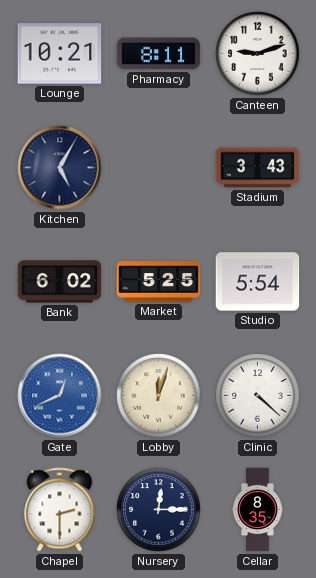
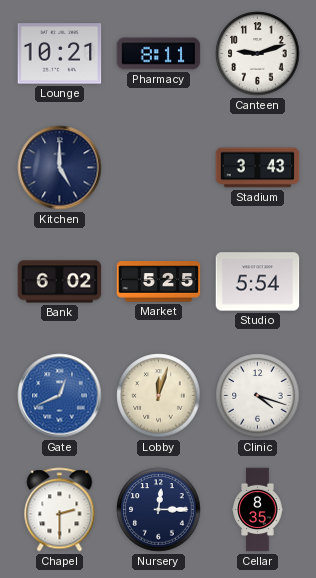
Kitchen: 5:05 -> 5:00
Clinic: 4:22 -> 4:18
